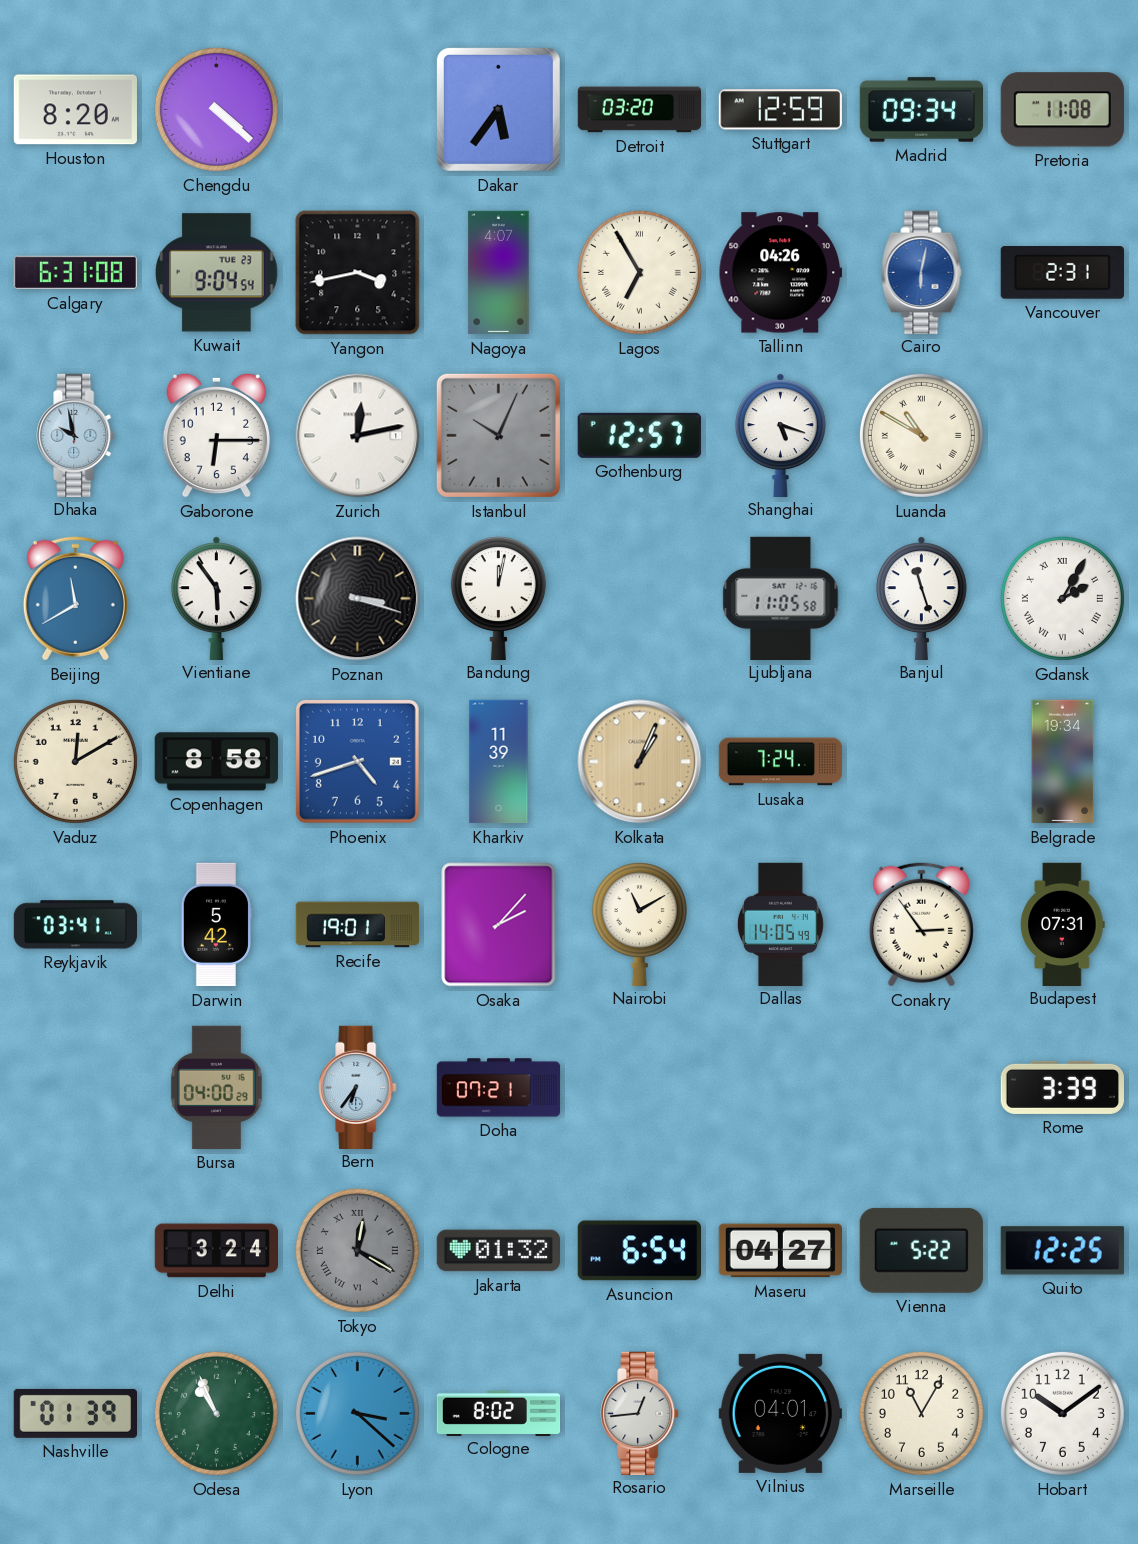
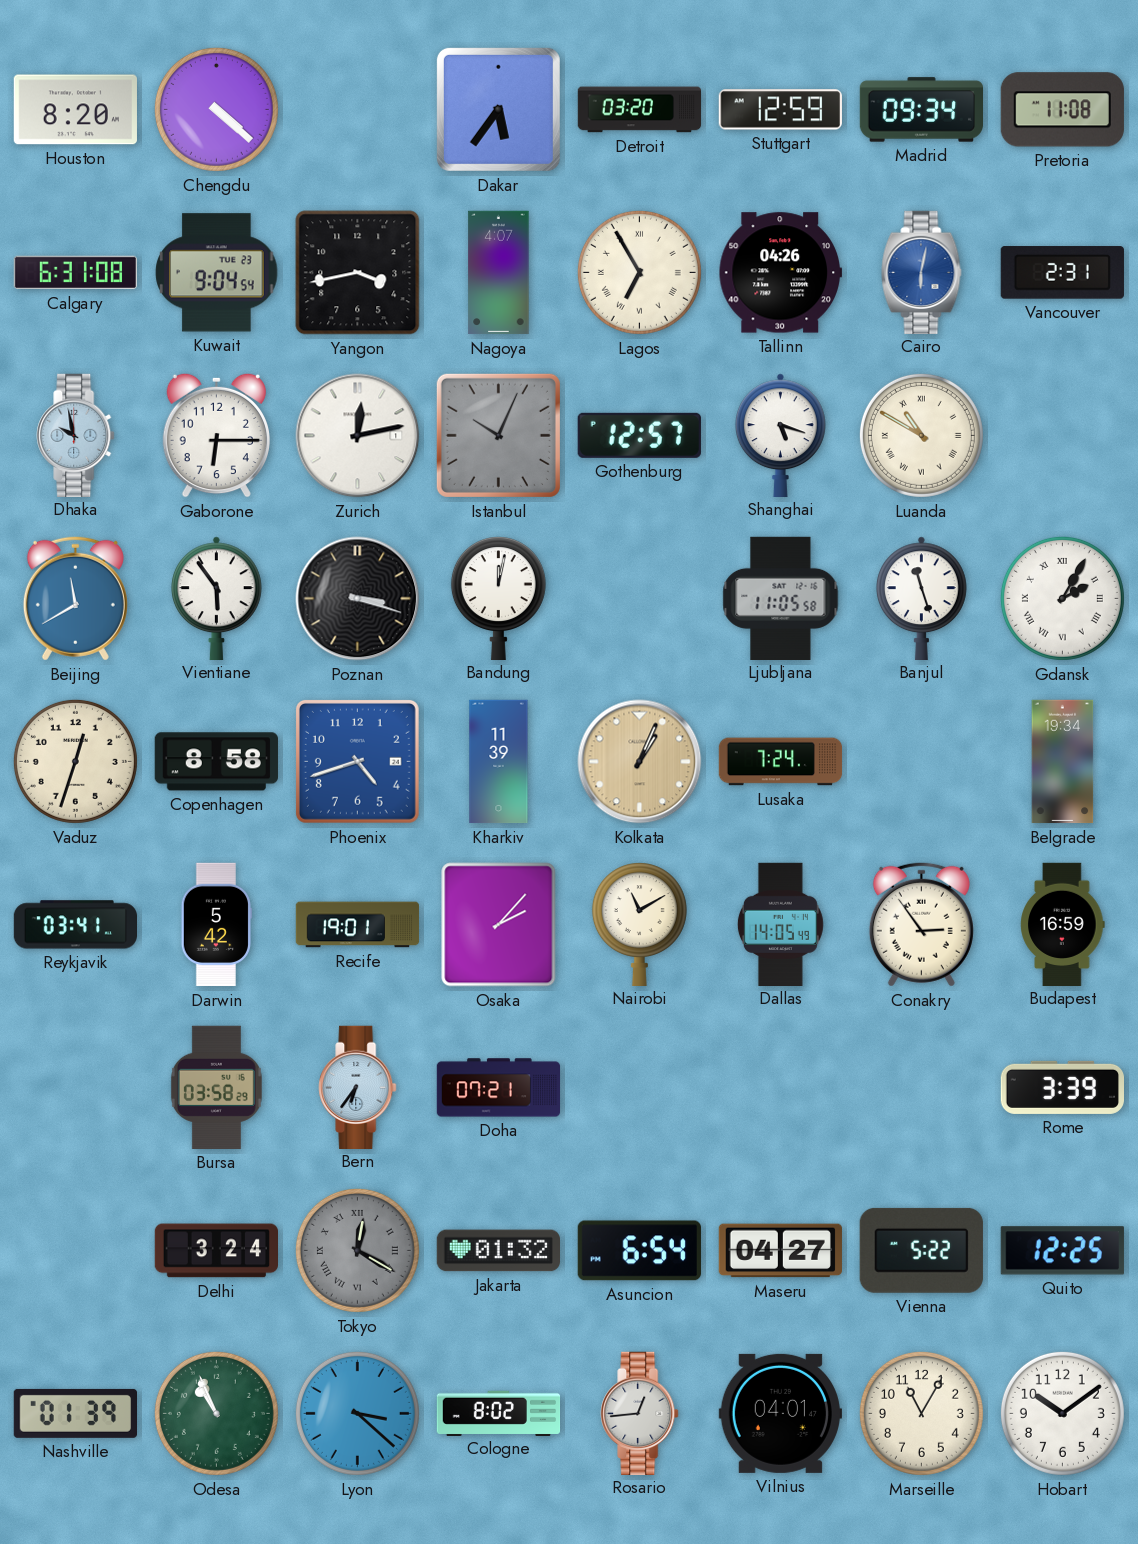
Vaduz: 12:10 -> 12:33
Budapest: 07:31 -> 16:59
Bursa: 04:00 -> 03:58
